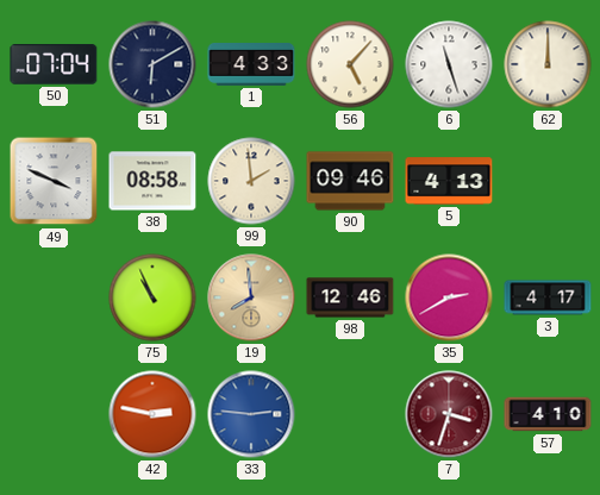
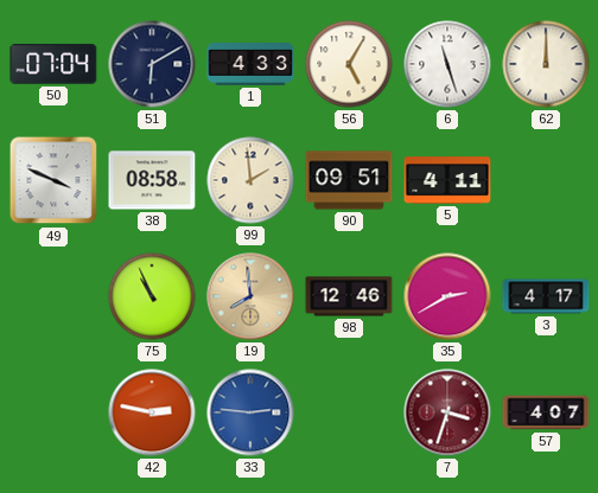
56: 5:07 -> 5:05
90: 09:46 -> 09:51
5: 4:13 -> 4:11
57: 4:10 -> 4:07
